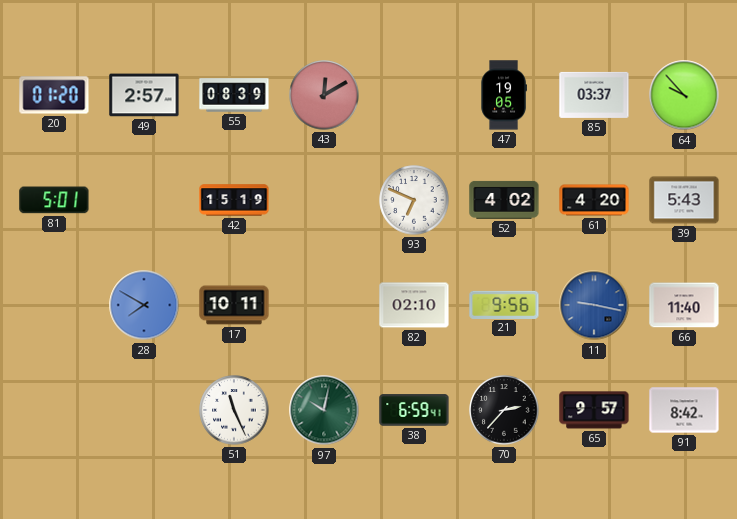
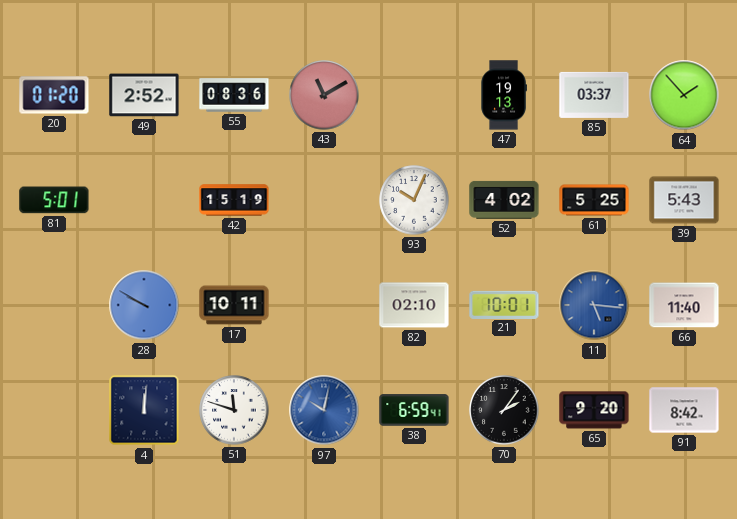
49: 2:57 -> 2:52
55: 08:39 -> 08:36
43: 12:10 -> 11:10
47: 19:05 -> 19:13
64: 9:53 -> 1:53
93: 6:49 -> 10:04
61: 4:20 -> 5:25
28: 7:50 -> 9:50
21: 9:56 -> 10:01
11: 9:17 -> 5:16
4: none -> 12:01
51: 11:26 -> 11:48
97 dial: green -> blue
70: 2:37 -> 2:06
65: 9:57 -> 9:20
